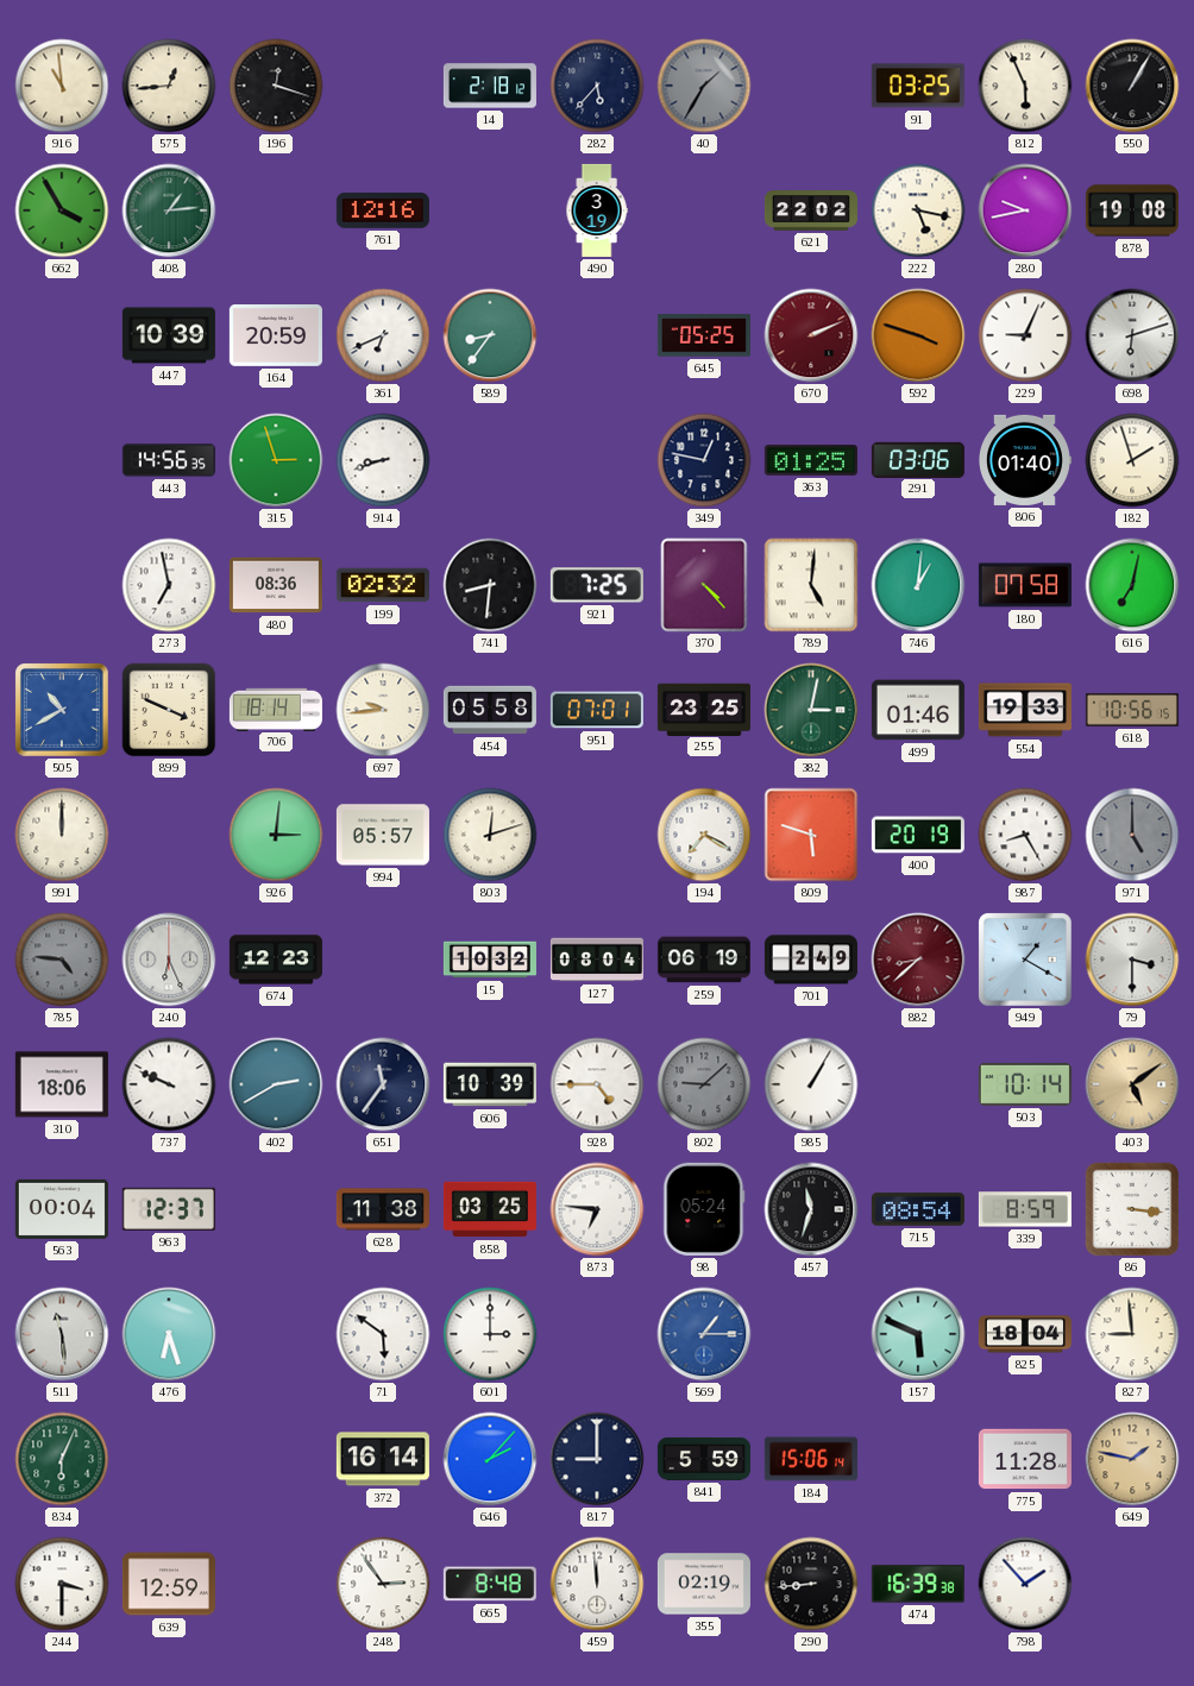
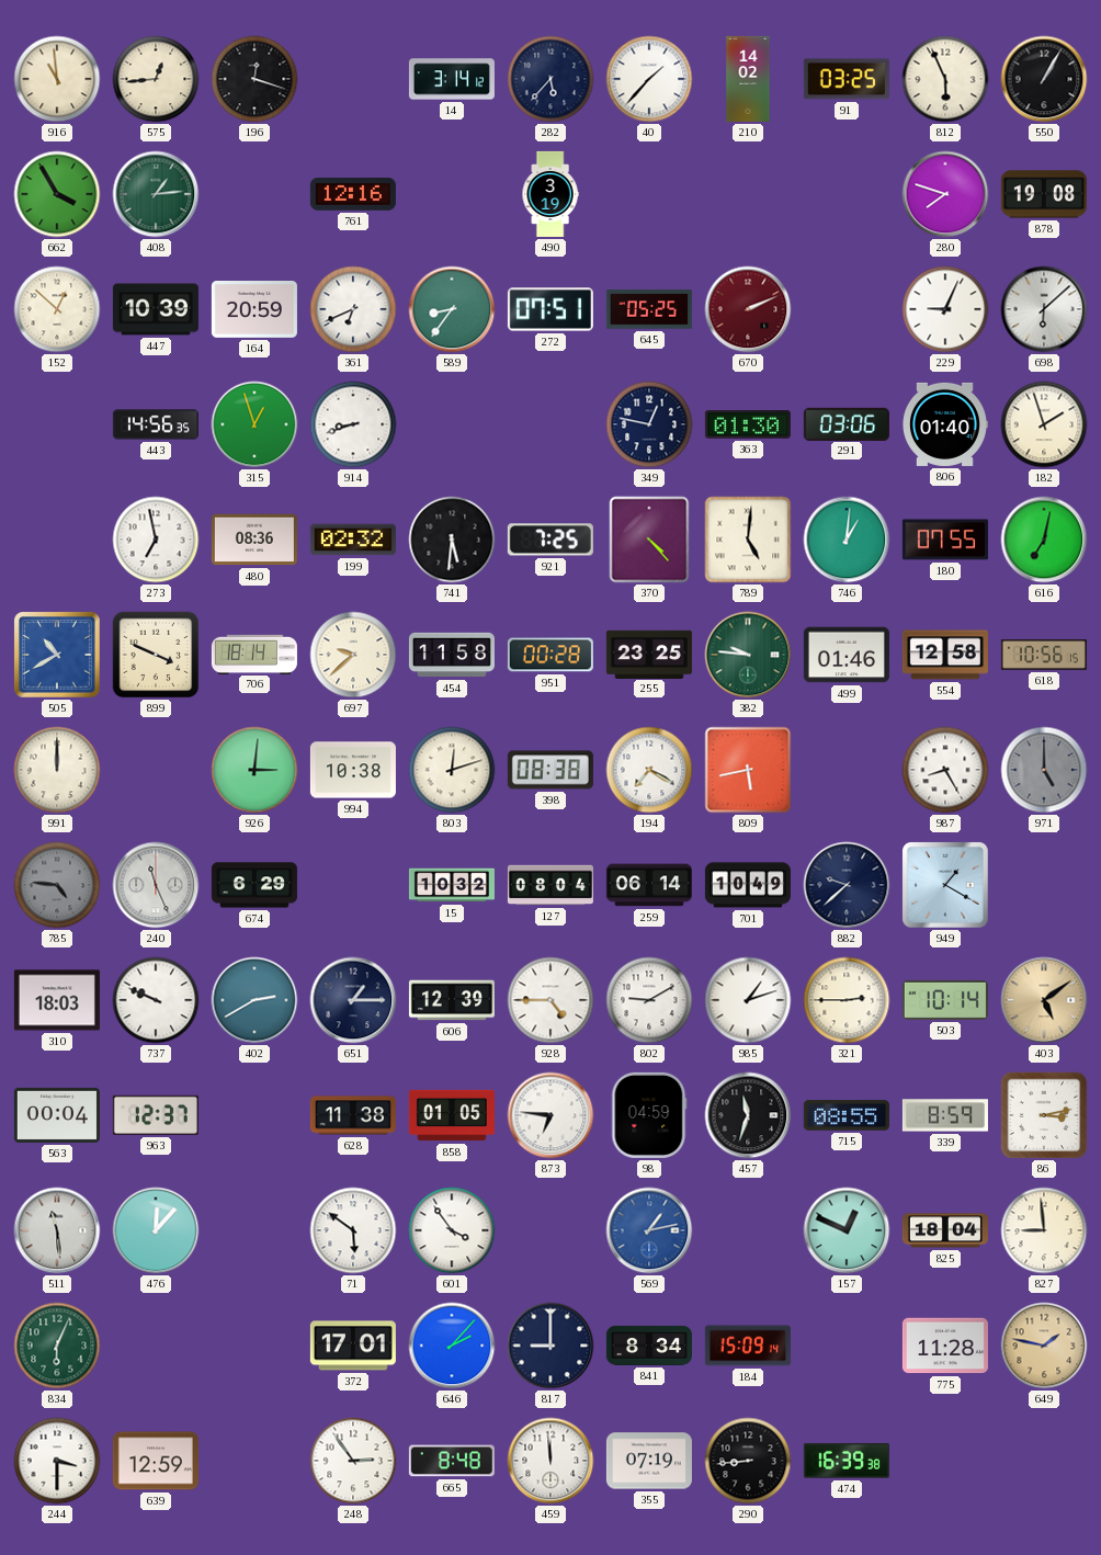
14: 2:18 -> 3:14
40: 1:35 -> 1:37
40 dial: grey -> white
210: none -> 14:02
621: 22:02 -> none
222: 5:17 -> none
280: 9:43 -> 7:48
152: none -> 12:52
272: none -> 07:51
592: 3:48 -> none
698: 6:12 -> 6:08
315: 2:57 -> 12:57
363: 01:25 -> 01:30
741: 8:31 -> 5:31
180: 07:58 -> 07:55
697: 9:44 -> 9:38
454: 05:58 -> 11:58
951: 07:01 -> 00:28
382: 3:02 -> 9:46
554: 19:33 -> 12:58
994: 05:57 -> 10:38
398: none -> 08:38
809: 5:48 -> 5:43
400: 20:19 -> none
240: 6:26 -> 11:26
674: 12:23 -> 6:29
259: 06:19 -> 06:14
701: 2:49 -> 10:49
882: 8:38 -> 9:38
882 dial: burgundy -> navy
79: 3:30 -> none
310: 18:06 -> 18:03
651: 11:36 -> 1:15
606: 10:39 -> 12:39
802: 9:08 -> 9:10
802 dial: grey -> white
985: 1:05 -> 1:12
321: none -> 2:45
858: 03:25 -> 01:05
98: 05:24 -> 04:59
715: 08:54 -> 08:55
86: 3:16 -> 3:13
476: 6:27 -> 12:07
601: 3:00 -> 3:54
569: 1:15 -> 1:13
157: 5:49 -> 12:49
372: 16:14 -> 17:01
841: 5:59 -> 8:34
184: 15:06 -> 15:09
355: 02:19 -> 07:19
798: 1:53 -> none
